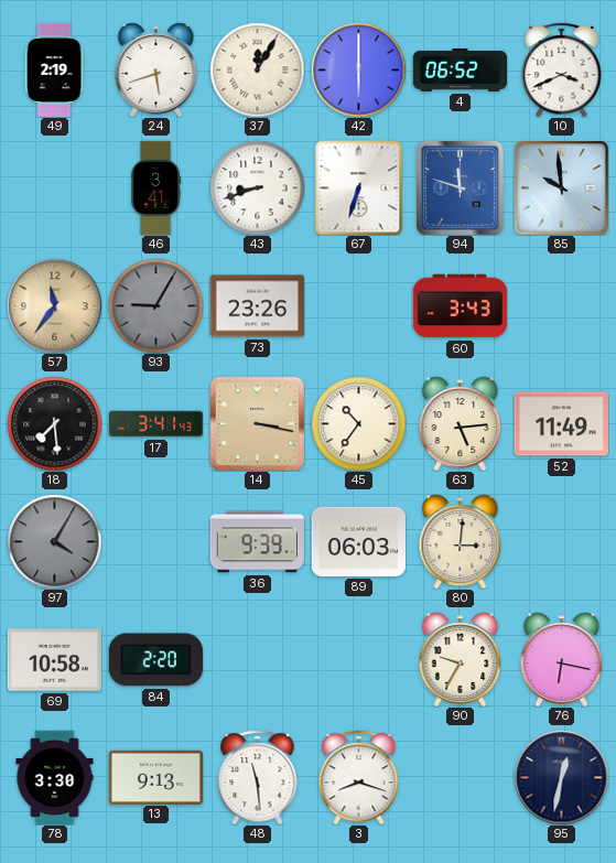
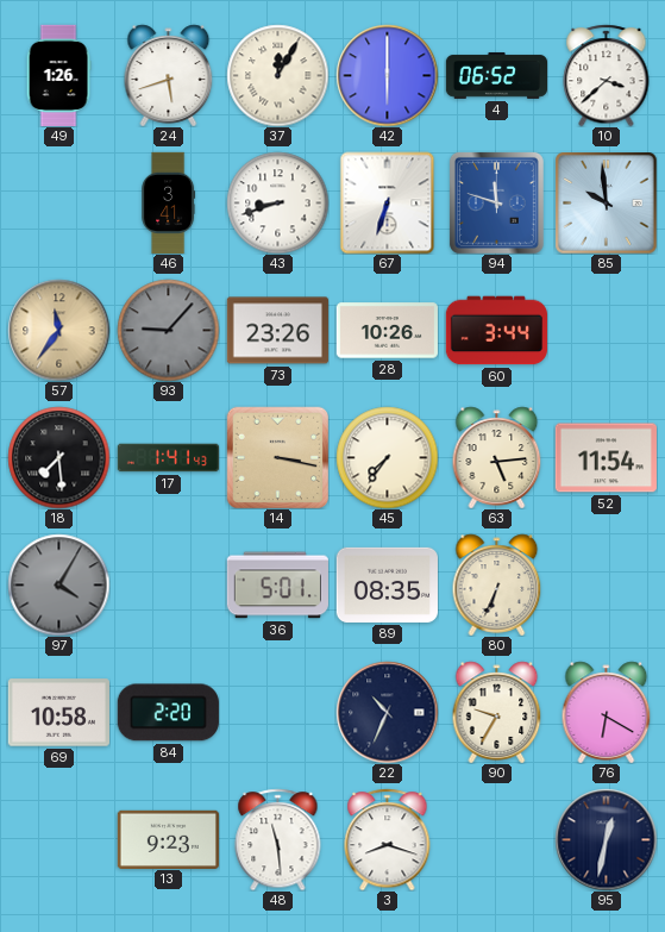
49: 2:19 -> 1:26
10: 3:41 -> 3:38
93: 9:05 -> 9:07
28: none -> 10:26
60: 3:43 -> 3:44
17: 3:41 -> 1:41
45: 10:36 -> 7:36
52: 11:49 -> 11:54
36: 9:39 -> 5:01
89: 06:03 -> 08:35
80: 3:01 -> 6:34
22: none -> 10:34
76: 6:17 -> 6:20
78: 3:30 -> none
13: 9:13 -> 9:23
